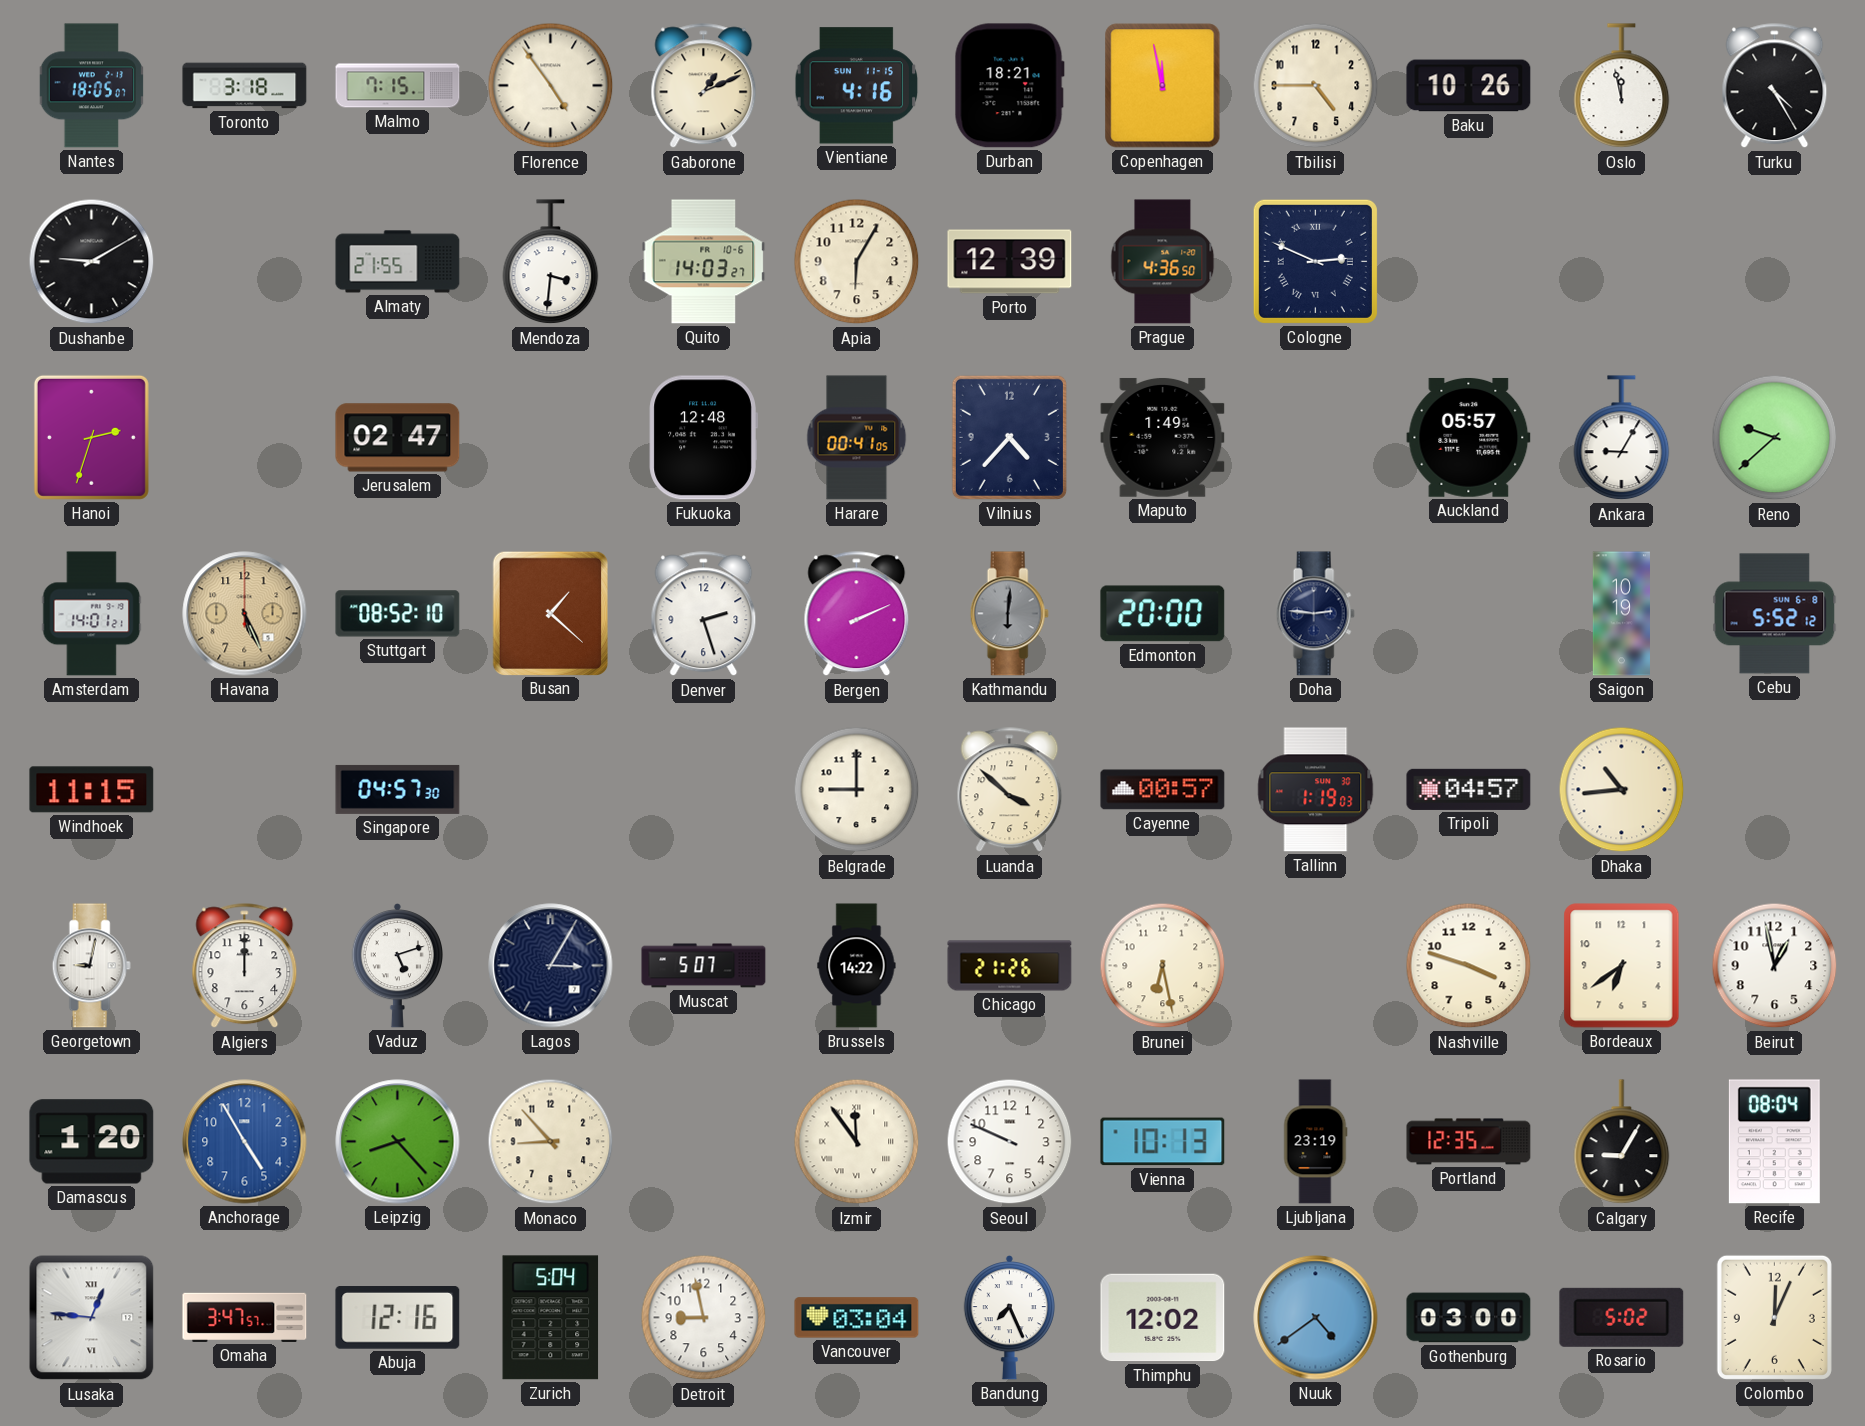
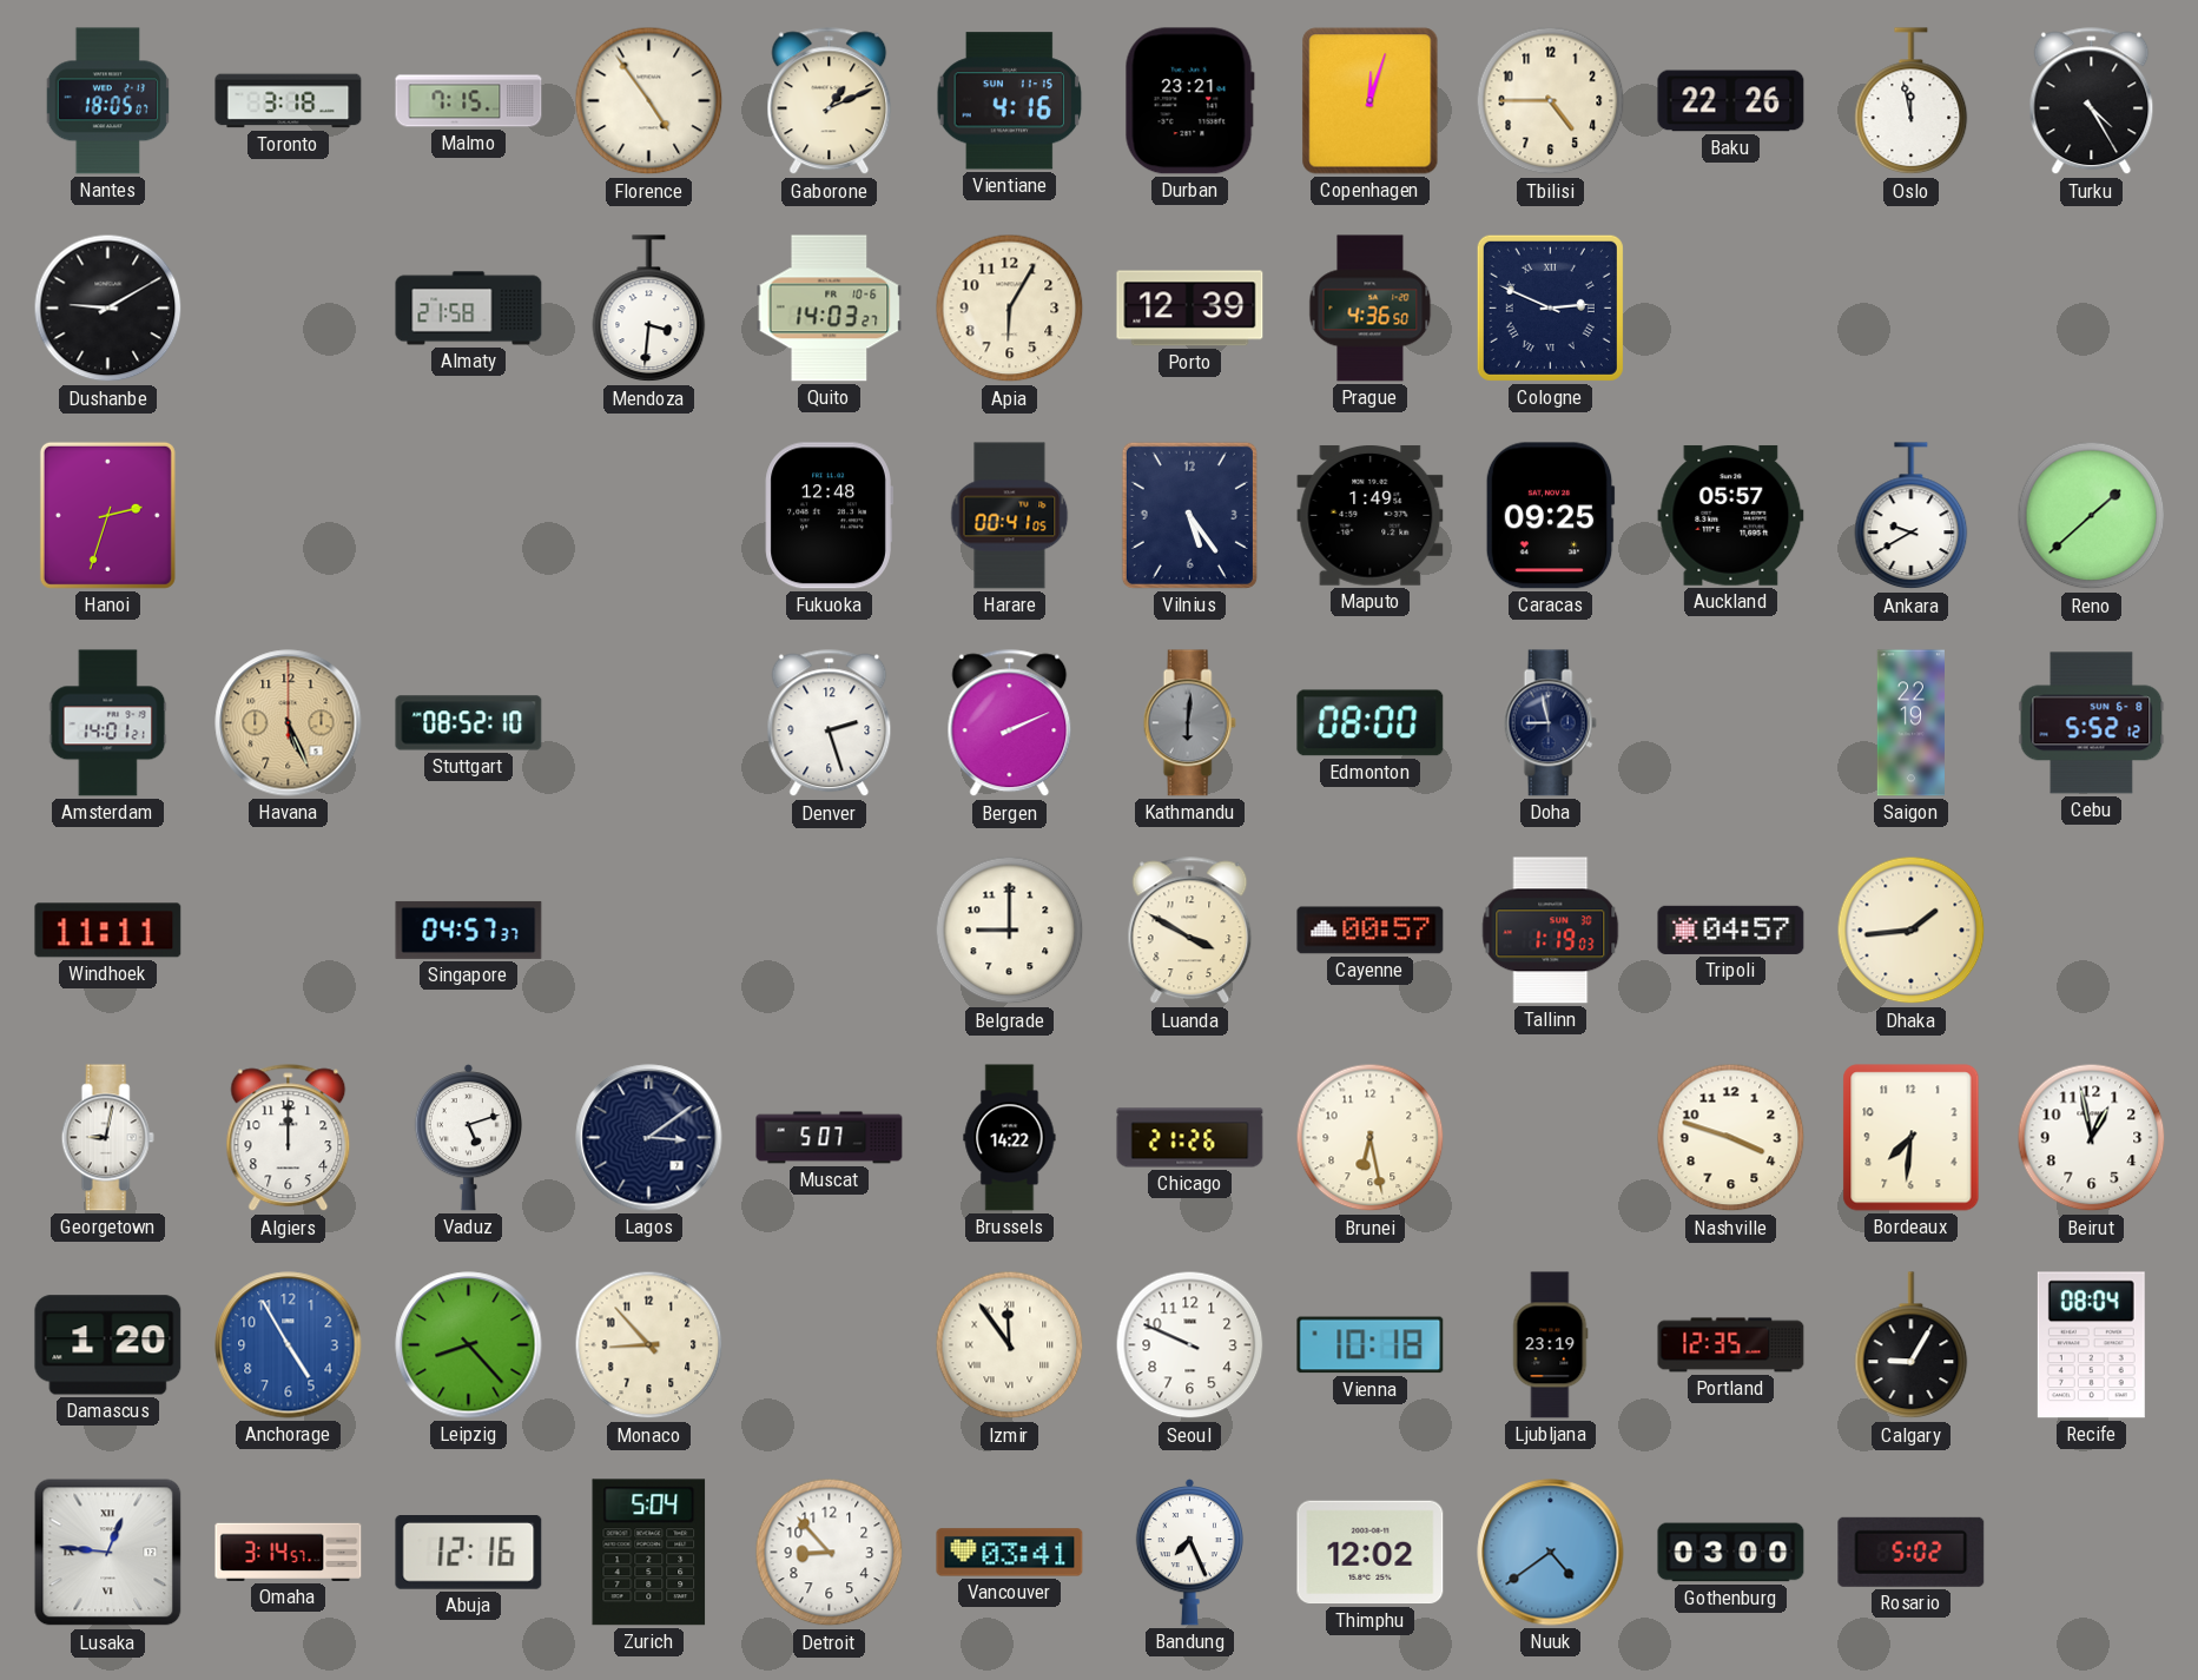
Durban: 18:21 -> 23:21
Copenhagen: 11:58 -> 12:03
Baku: 10:26 -> 22:26
Almaty: 21:55 -> 21:58
Jerusalem: 02:47 -> none
Vilnius: 4:37 -> 5:24
Caracas: none -> 09:25
Ankara: 9:05 -> 9:40
Reno: 9:38 -> 1:38
Busan: 1:22 -> none
Edmonton: 20:00 -> 08:00
Doha: 2:46 -> 8:58
Saigon: 10:19 -> 22:19
Windhoek: 11:15 -> 11:11
Singapore: 04:57:30 -> 04:57:37
Luanda: 3:52 -> 3:50
Dhaka: 10:44 -> 1:44
Lagos: 3:05 -> 3:09
Bordeaux: 6:39 -> 7:31
Vienna: 10:13 -> 10:18
Omaha: 3:47 -> 3:14
Detroit: 8:58 -> 8:53
Vancouver: 03:04 -> 03:41
Colombo: 12:04 -> none
